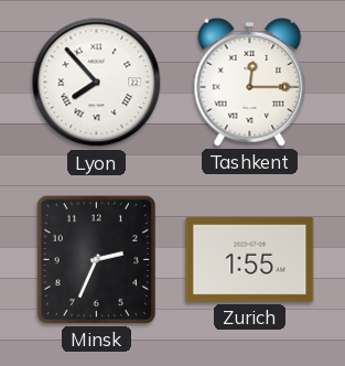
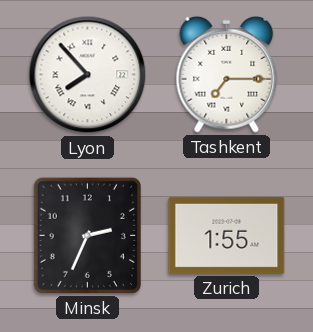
Tashkent: 12:15 -> 7:15
